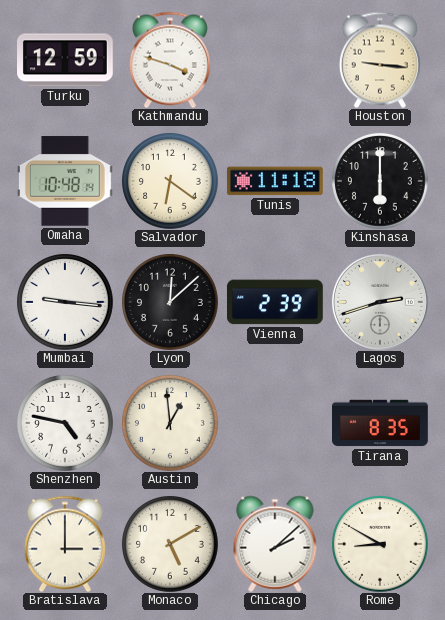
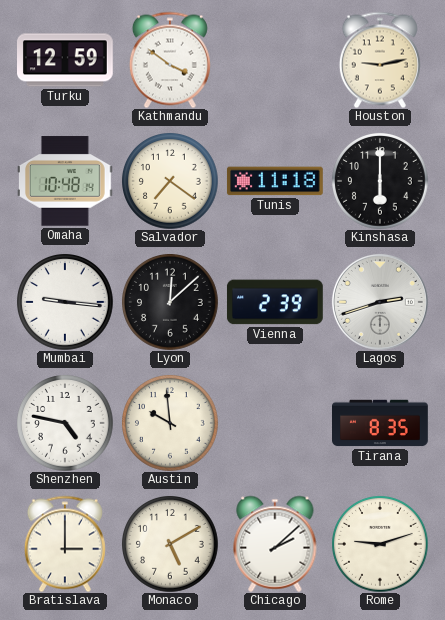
Kathmandu: 3:48 -> 3:51
Houston: 9:16 -> 9:13
Salvador: 6:21 -> 7:21
Austin: 12:59 -> 9:59
Rome: 8:50 -> 9:12
